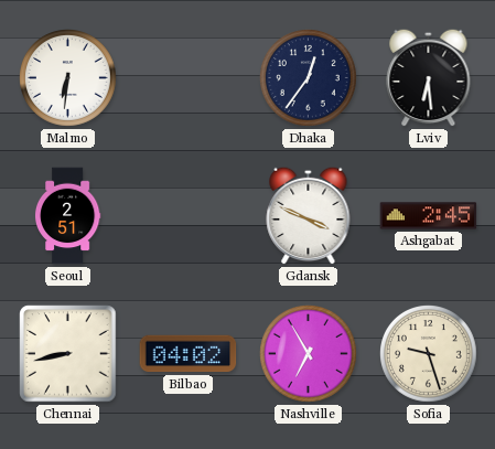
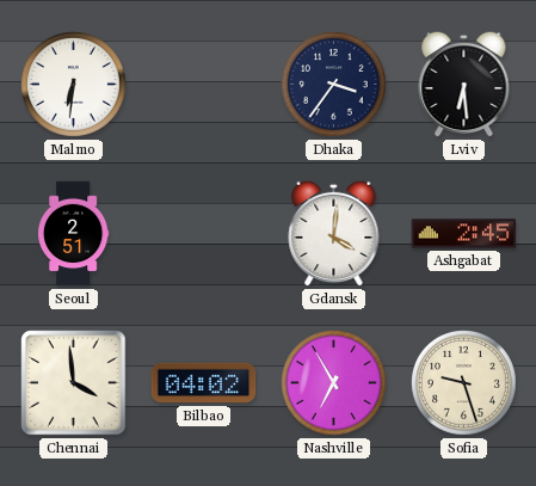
Dhaka: 12:36 -> 3:36
Gdansk: 3:49 -> 4:01
Chennai: 8:43 -> 3:59
